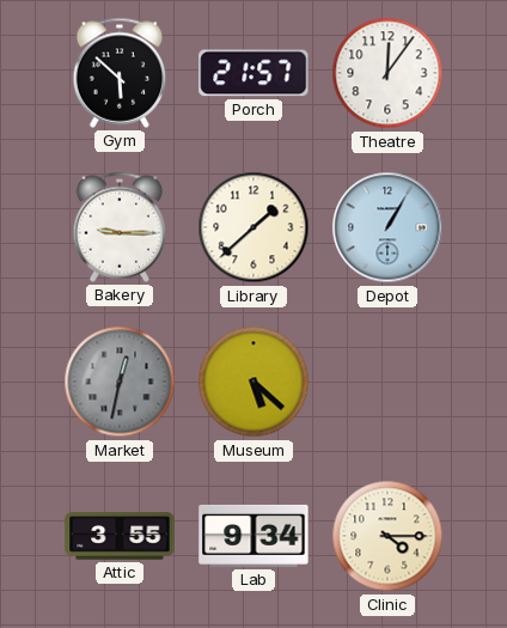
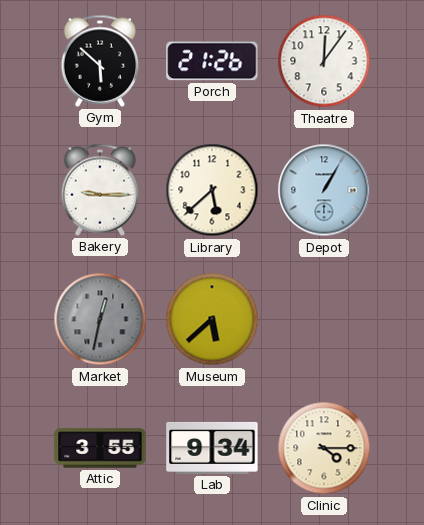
Porch: 21:57 -> 21:26
Library: 1:38 -> 5:38
Museum: 5:22 -> 5:38
